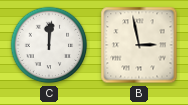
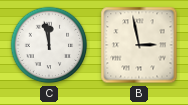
C: 12:01 -> 11:58
